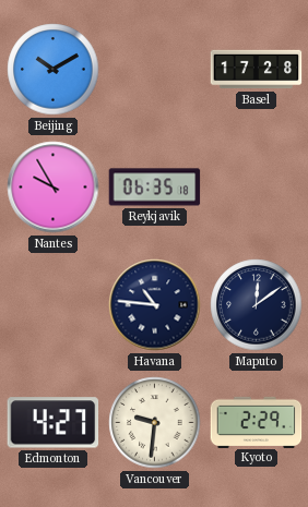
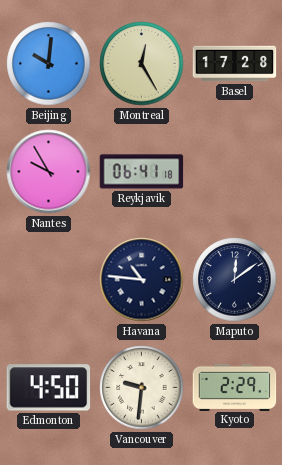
Beijing: 10:10 -> 10:01
Montreal: none -> 12:25
Reykjavik: 06:35 -> 06:41
Edmonton: 4:27 -> 4:50
